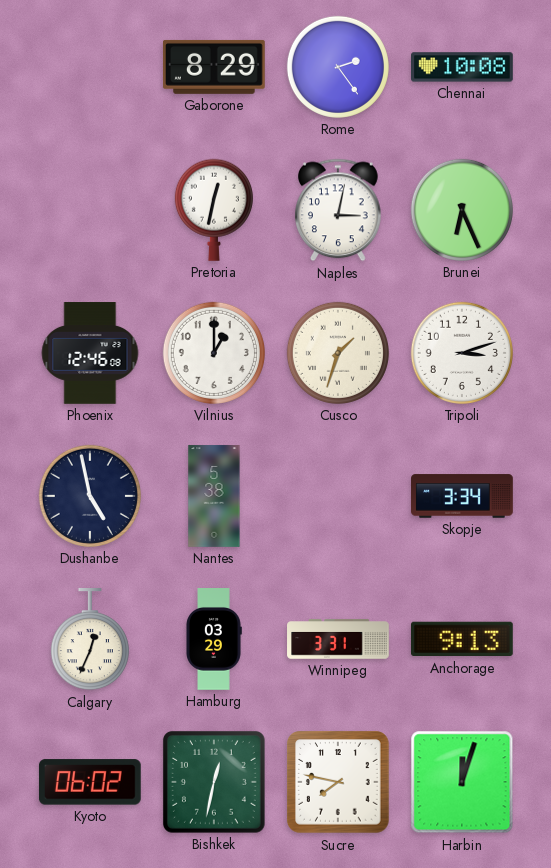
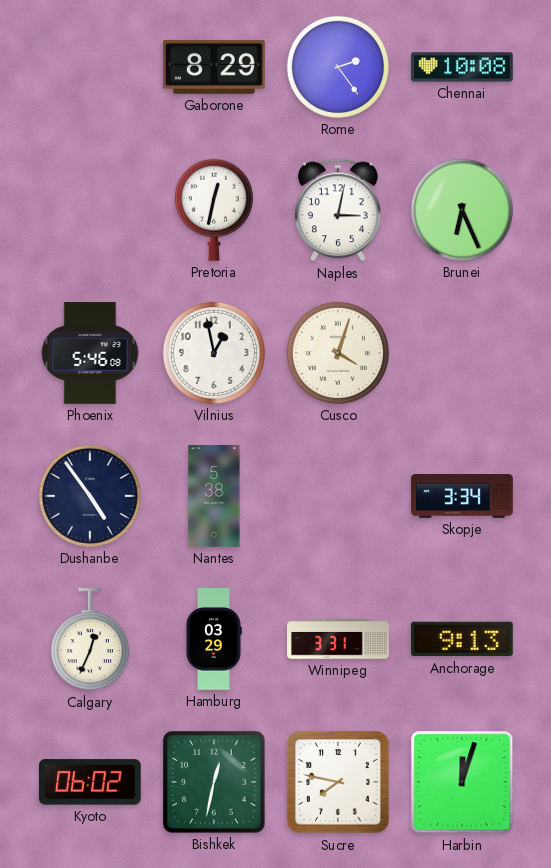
Phoenix: 12:46 -> 5:46
Vilnius: 1:00 -> 12:58
Cusco: 1:33 -> 4:03
Tripoli: 3:12 -> none
Dushanbe: 4:58 -> 4:54
